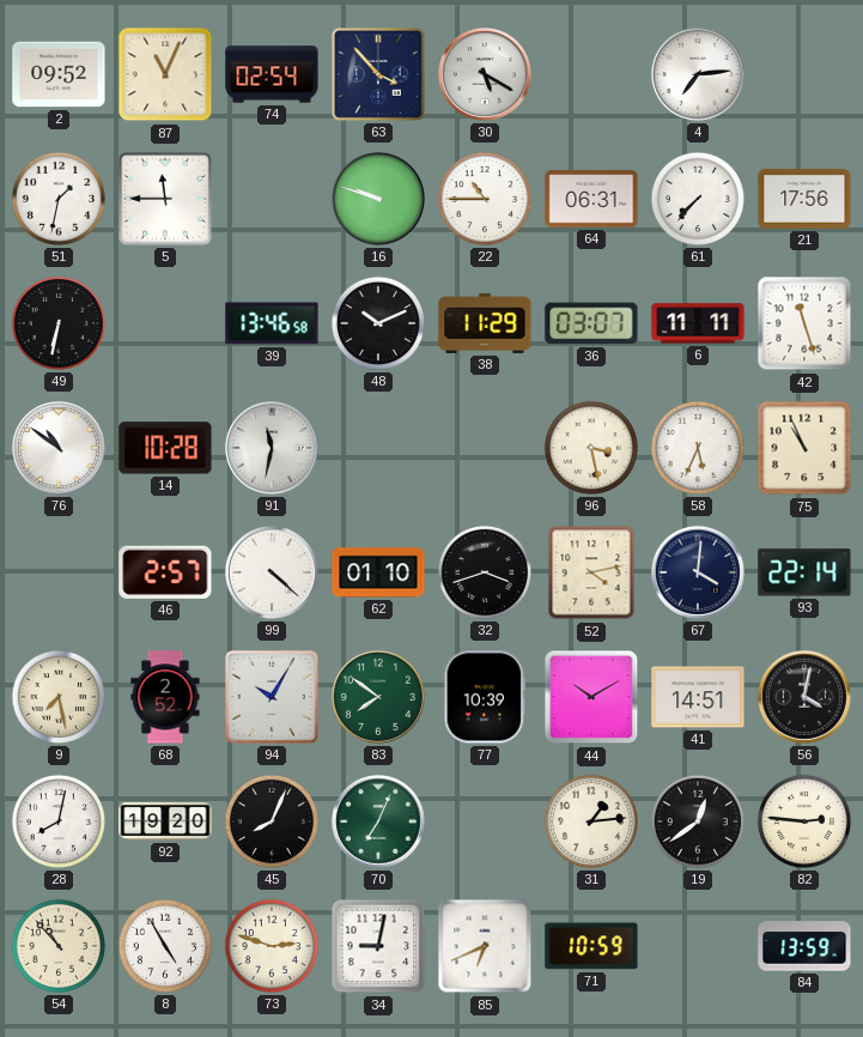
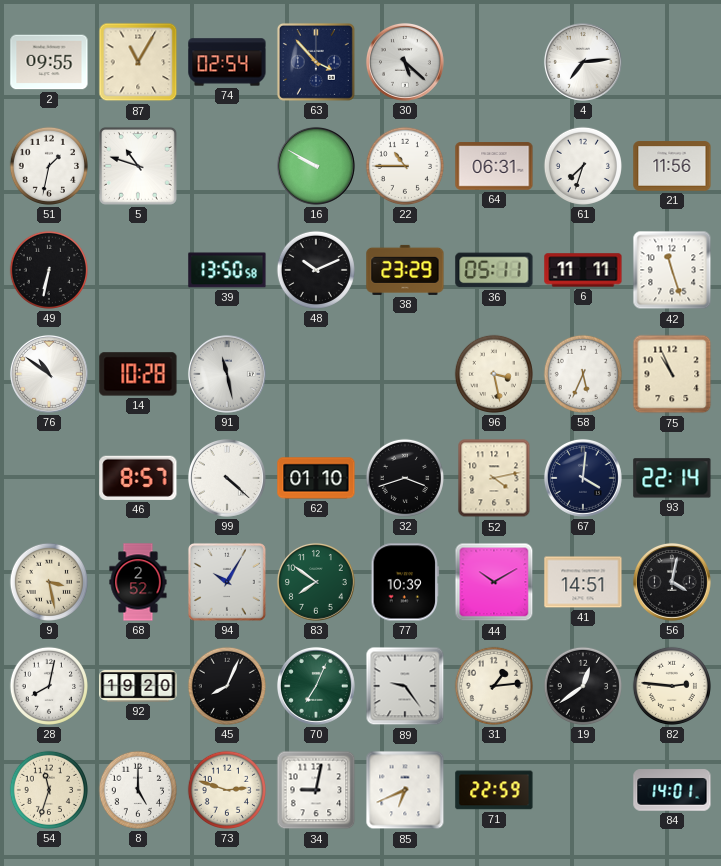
2: 09:52 -> 09:55
87: 11:04 -> 11:05
30: 5:20 -> 5:22
5: 11:45 -> 10:48
16: 9:48 -> 9:50
61: 7:37 -> 7:33
21: 17:56 -> 11:56
39: 13:46 -> 13:50
38: 11:29 -> 23:29
36: 03:07 -> 05:11
91: 11:32 -> 11:28
46: 2:57 -> 8:57
9: 7:28 -> 3:28
89: none -> 9:24
54: 10:53 -> 11:33
8: 4:55 -> 5:00
71: 10:59 -> 22:59
84: 13:59 -> 14:01
